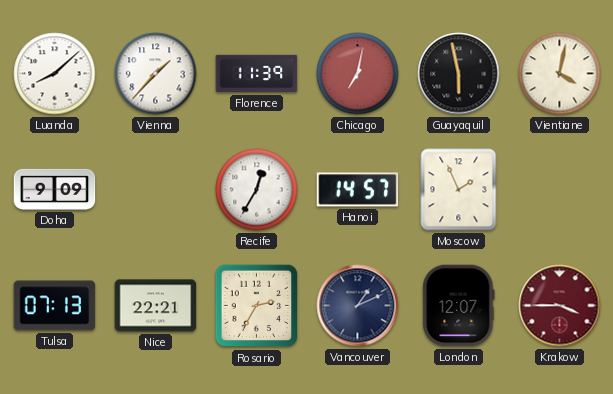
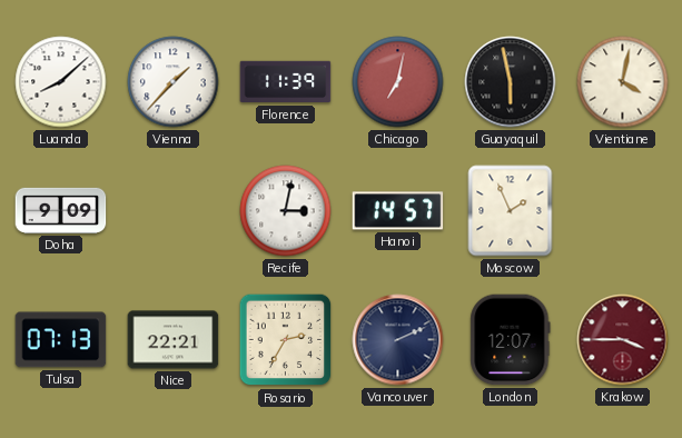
Recife: 12:35 -> 3:02
Vancouver: 1:11 -> 2:11
